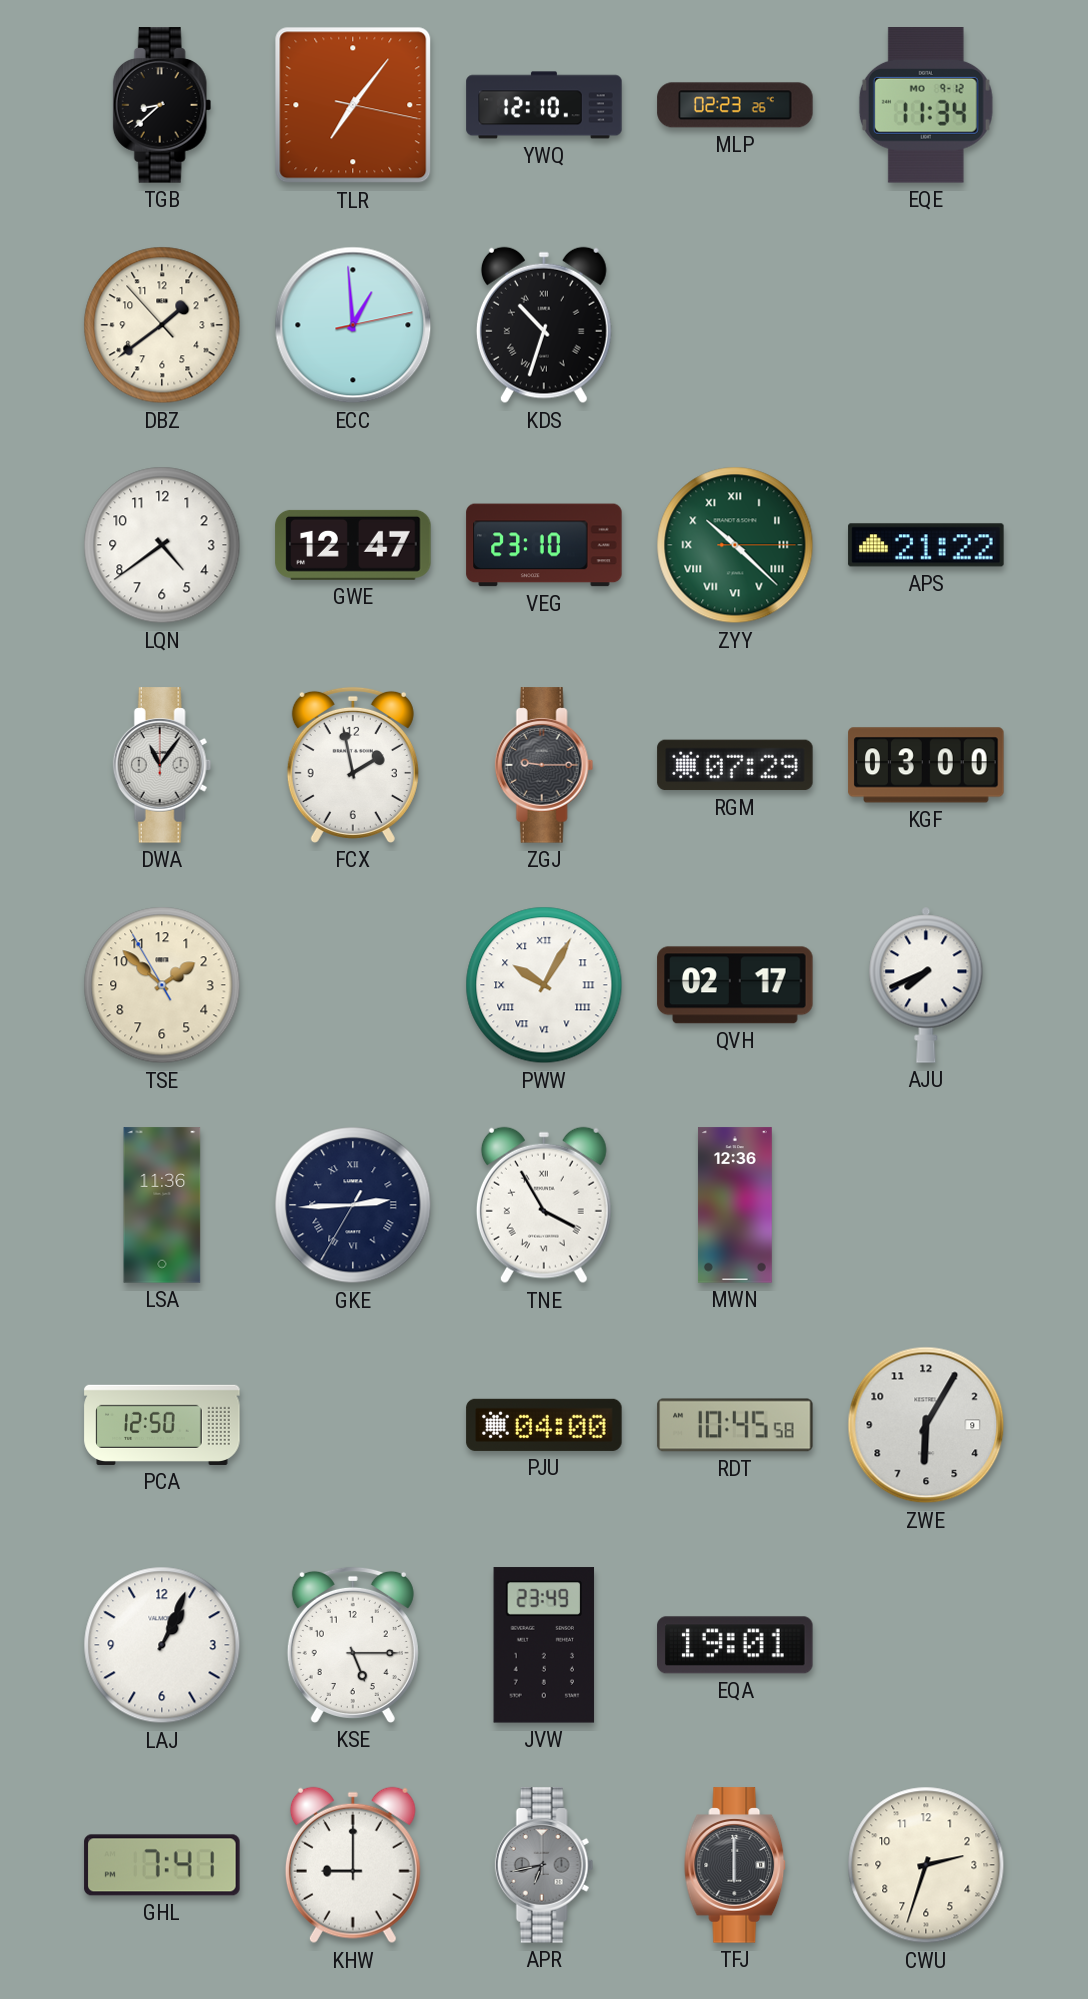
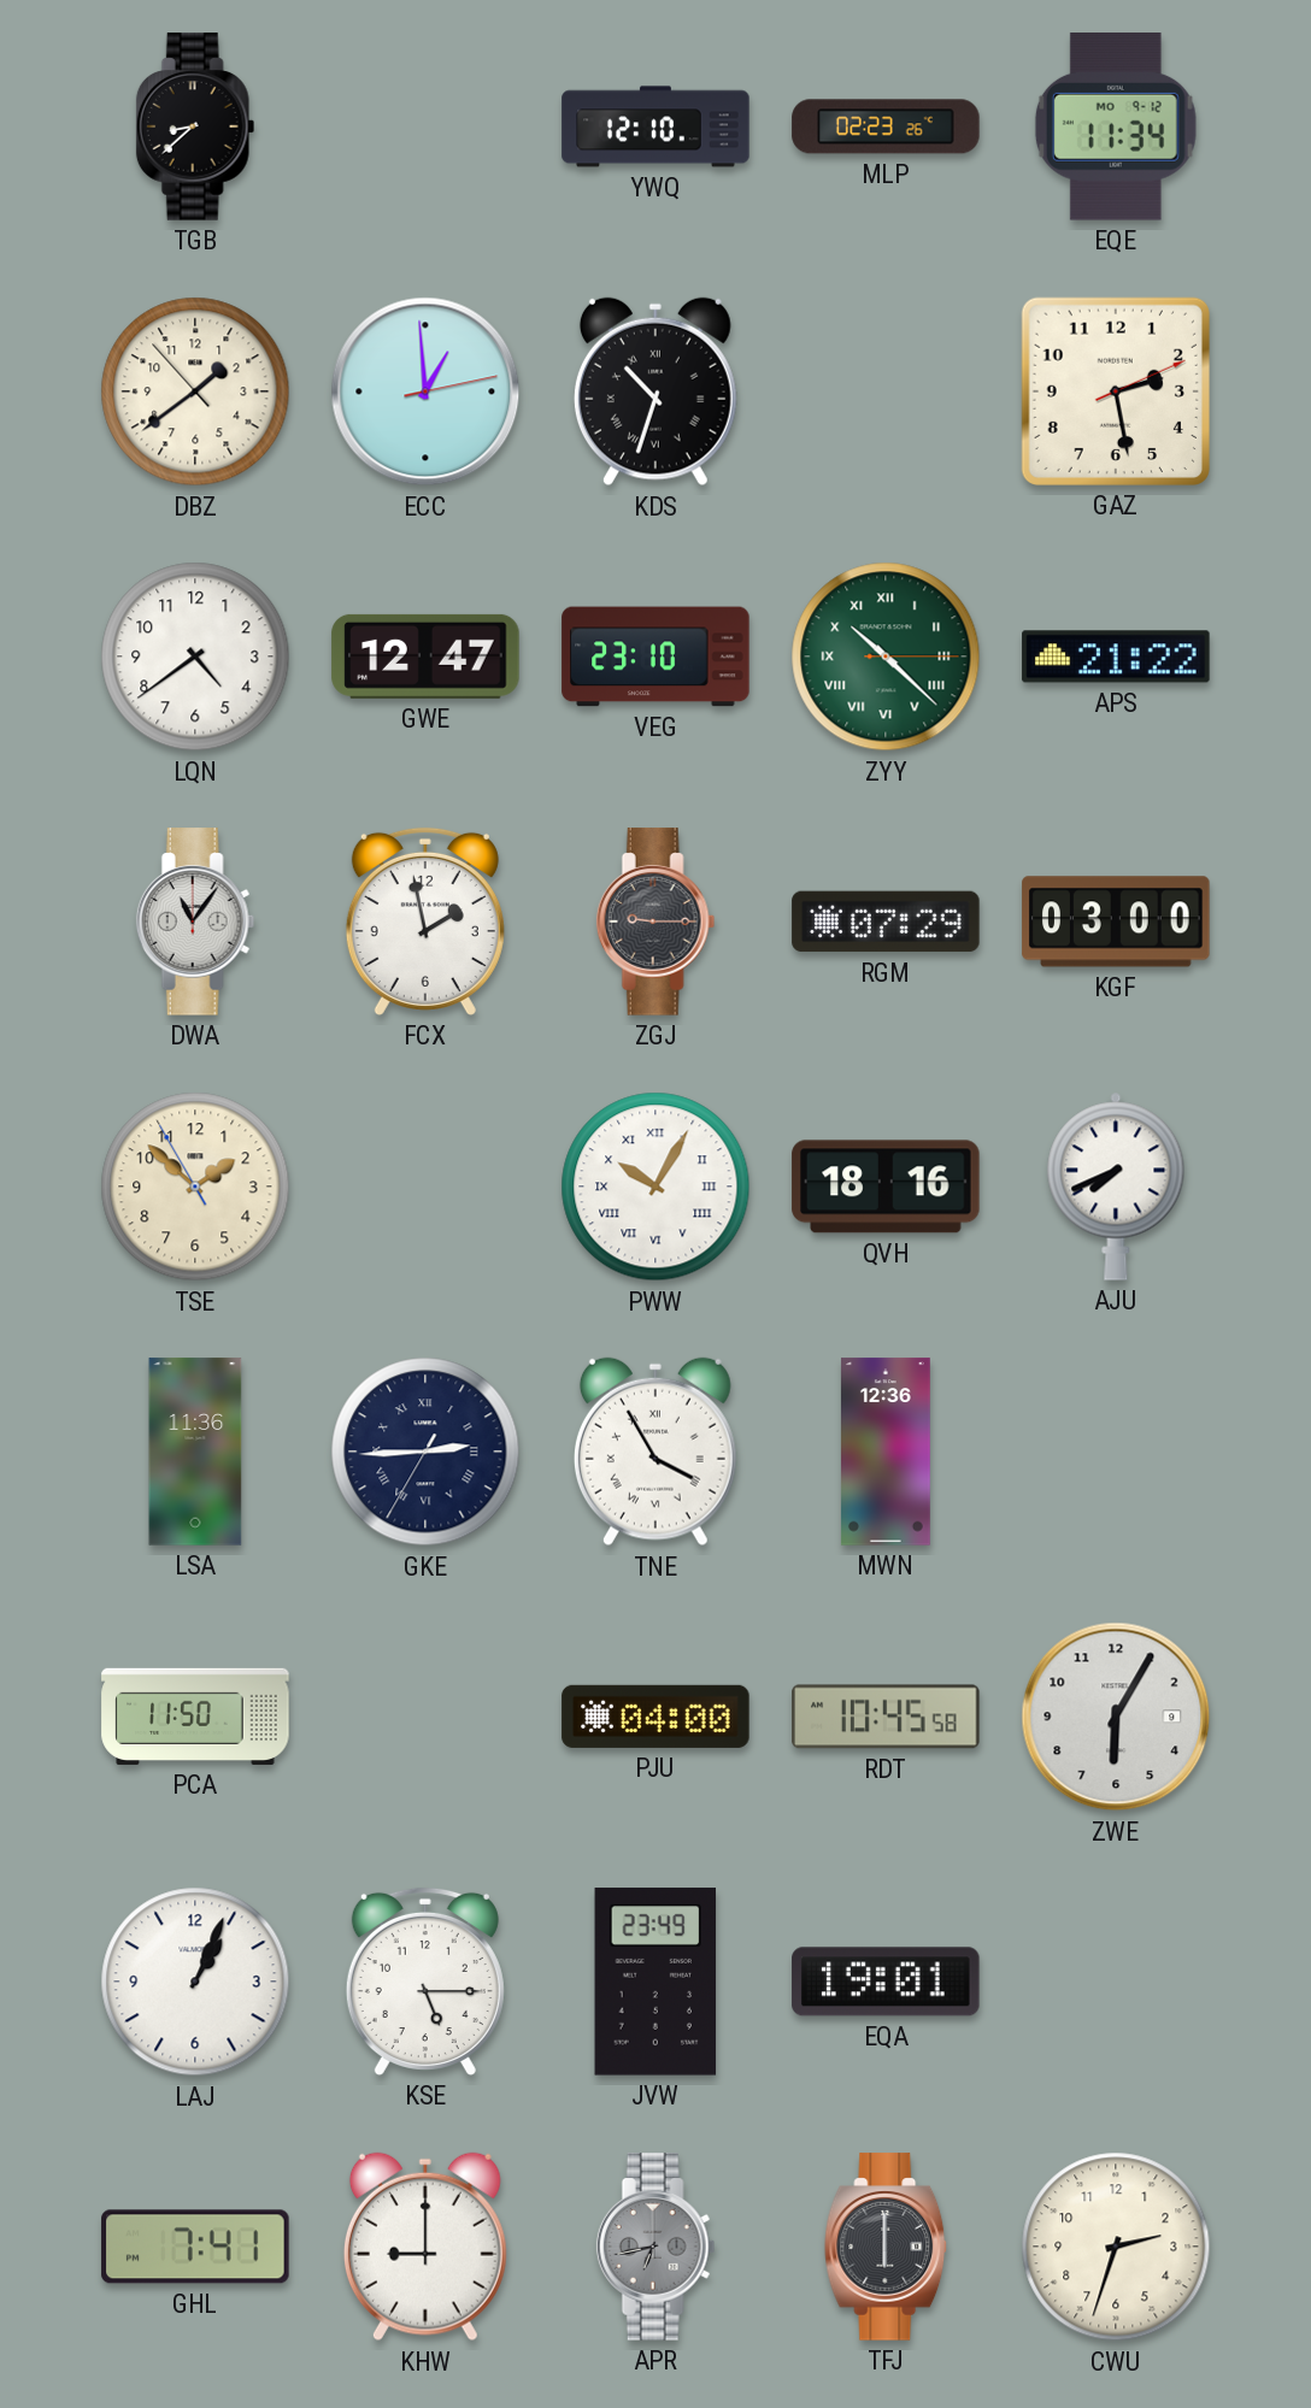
TLR: 7:06 -> none
GAZ: none -> 2:28
QVH: 02:17 -> 18:16
PCA: 12:50 -> 11:50
